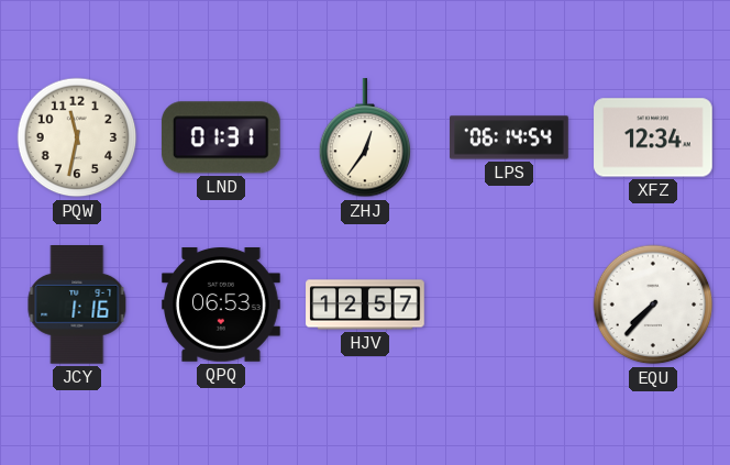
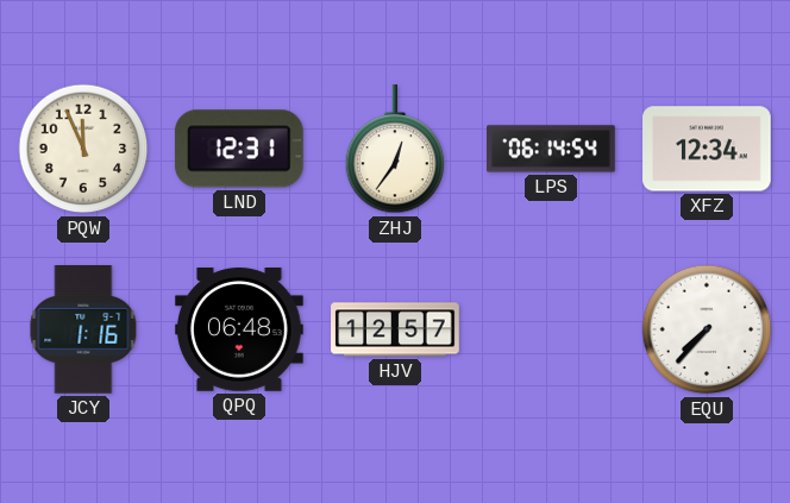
PQW: 11:32 -> 11:56
LND: 01:31 -> 12:31
QPQ: 06:53 -> 06:48
